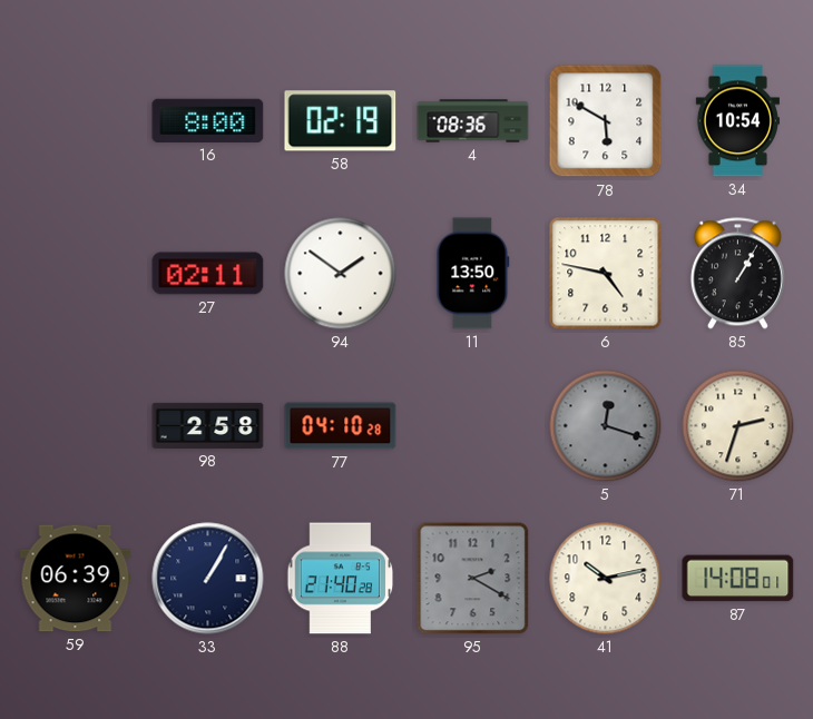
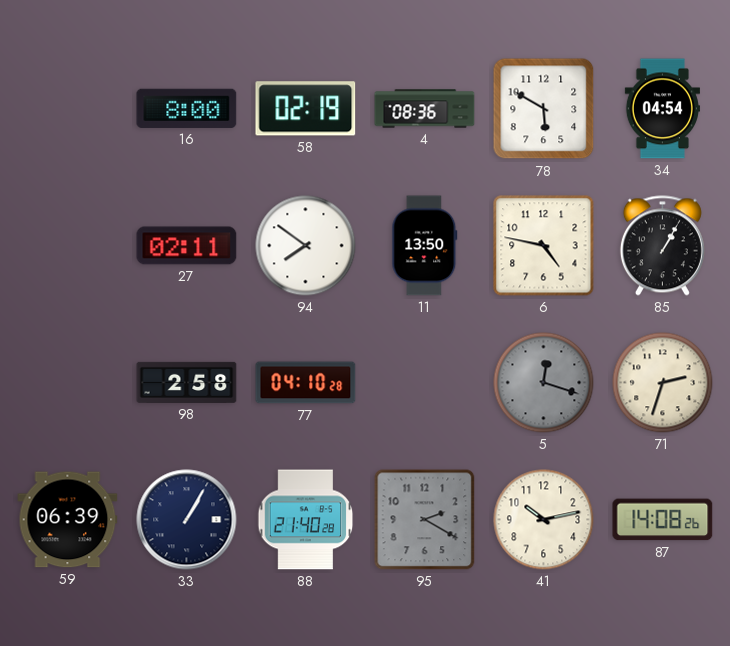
34: 10:54 -> 04:54
94: 1:51 -> 7:51
87: 14:08:01 -> 14:08:26
